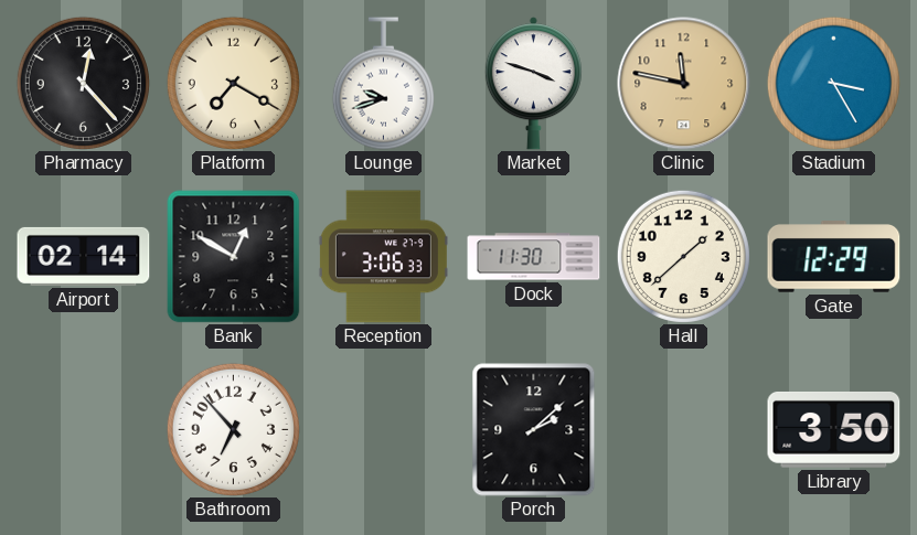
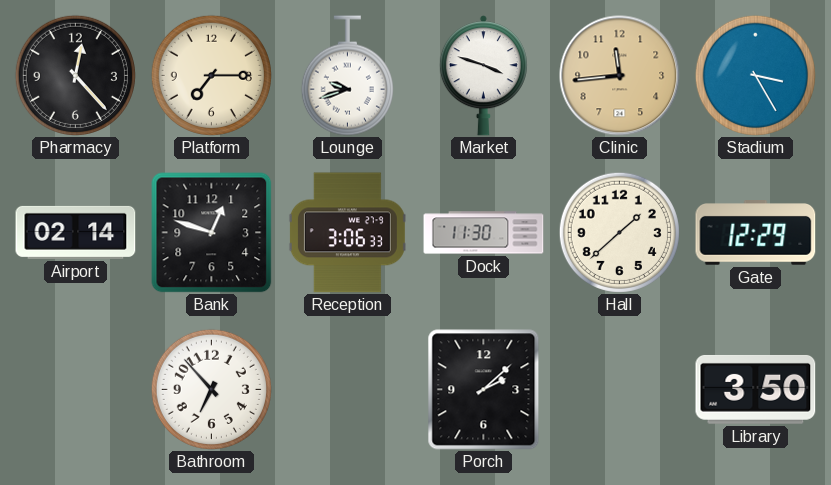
Platform: 7:20 -> 7:15
Clinic: 11:47 -> 11:44
Bank: 12:50 -> 12:48
